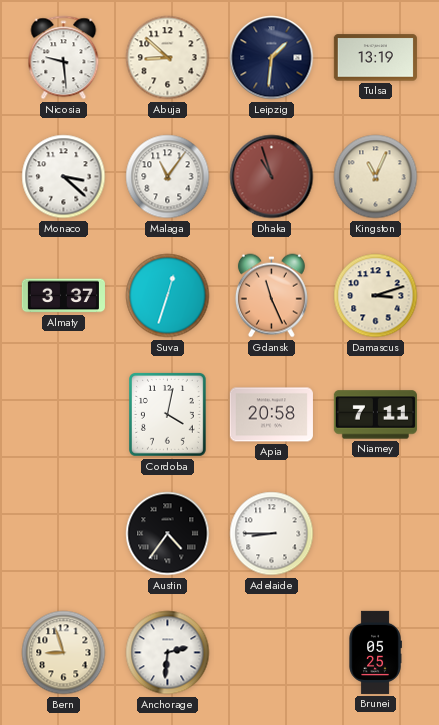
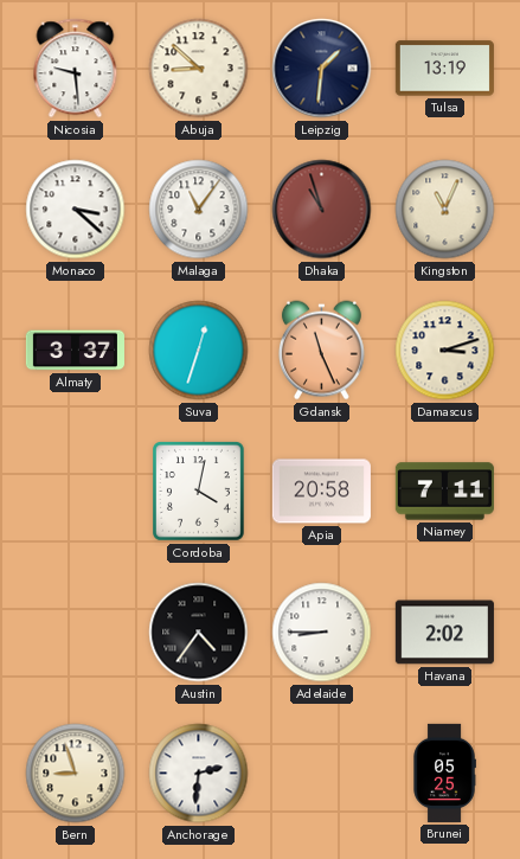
Havana: none -> 2:02
